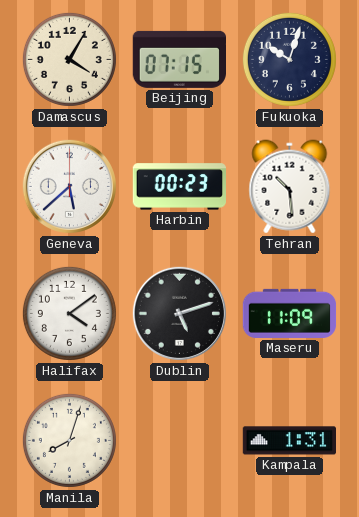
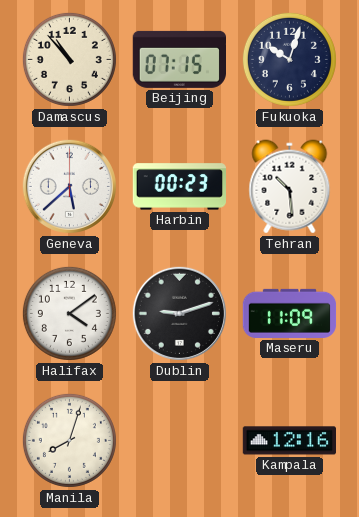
Damascus: 4:05 -> 10:53
Dublin: 5:12 -> 9:12
Kampala: 1:31 -> 12:16
